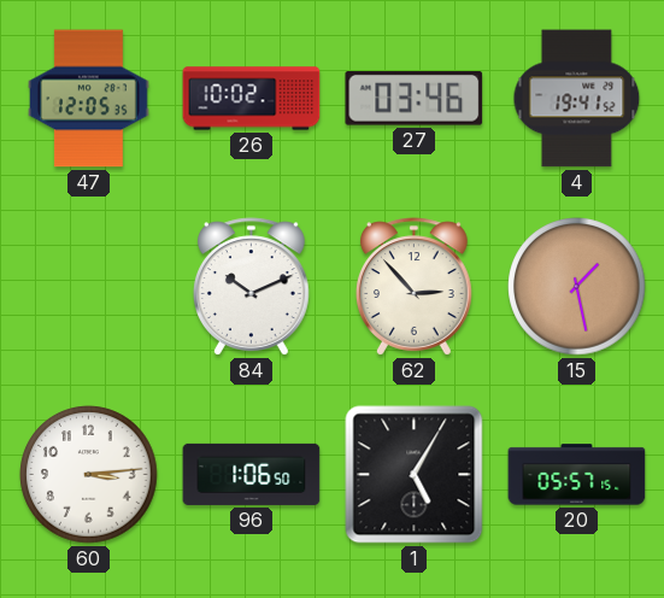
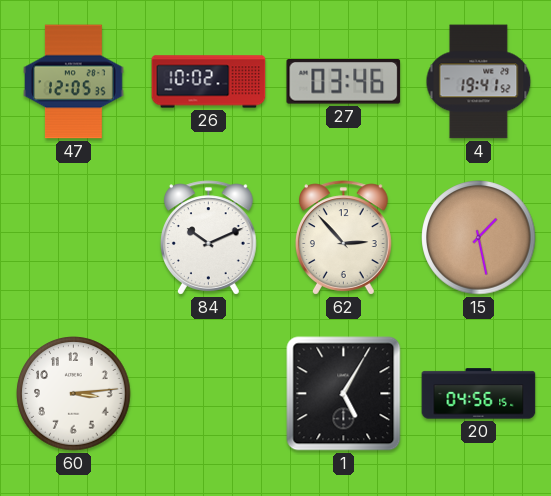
96: 1:06 -> none
20: 05:57 -> 04:56
